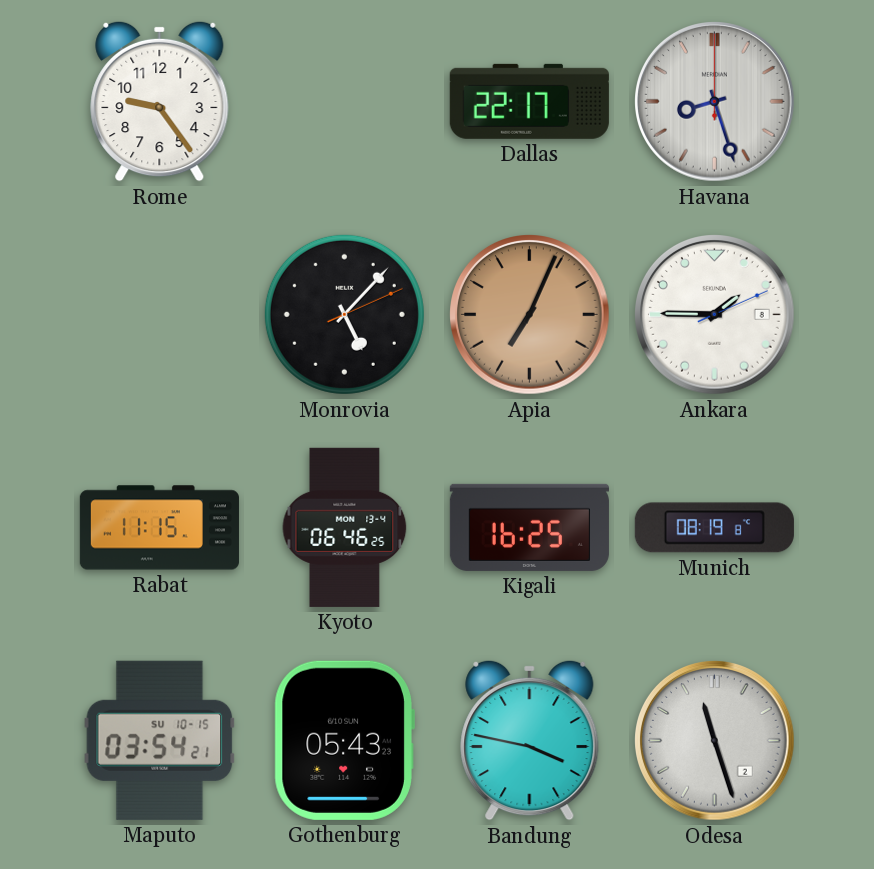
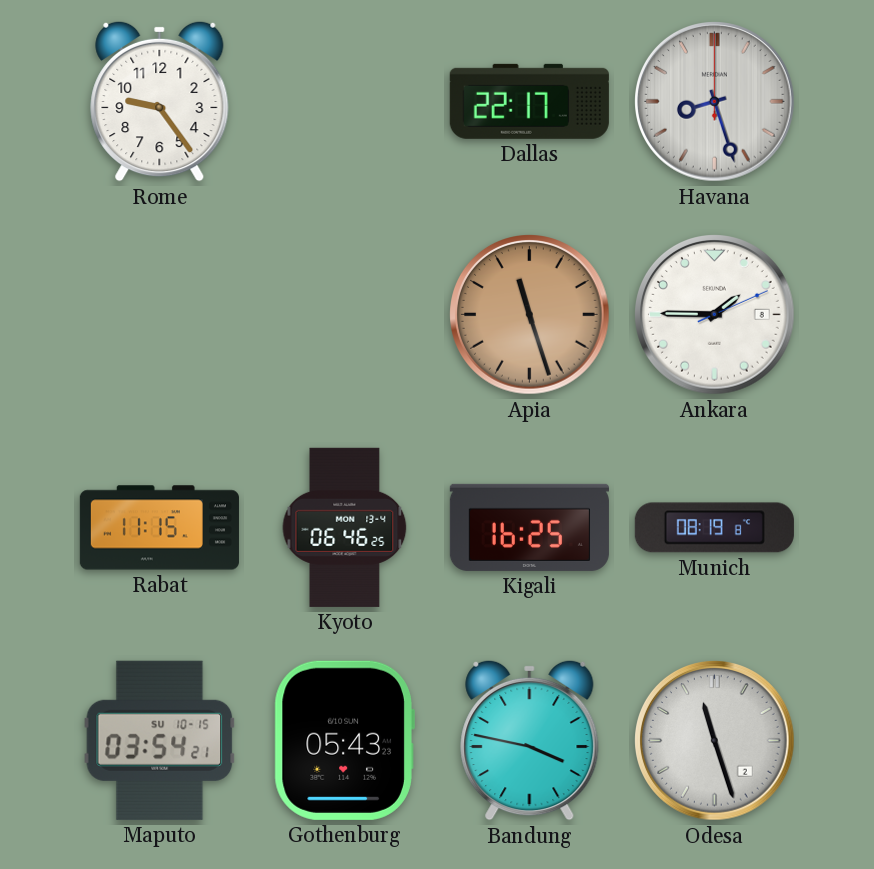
Monrovia: 5:07 -> none
Apia: 7:04 -> 11:27
